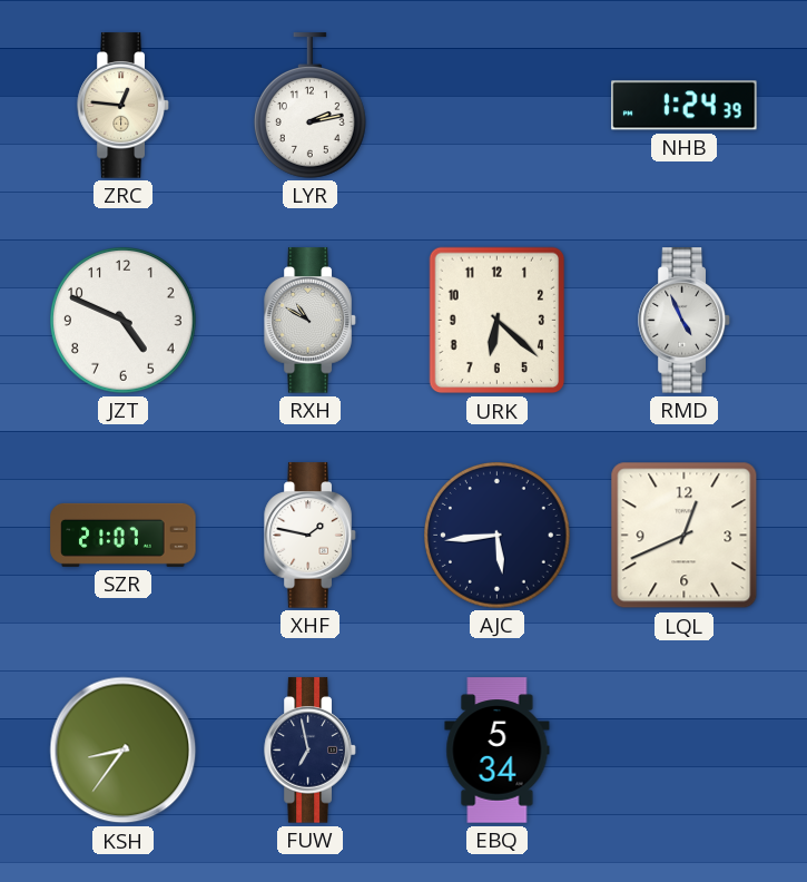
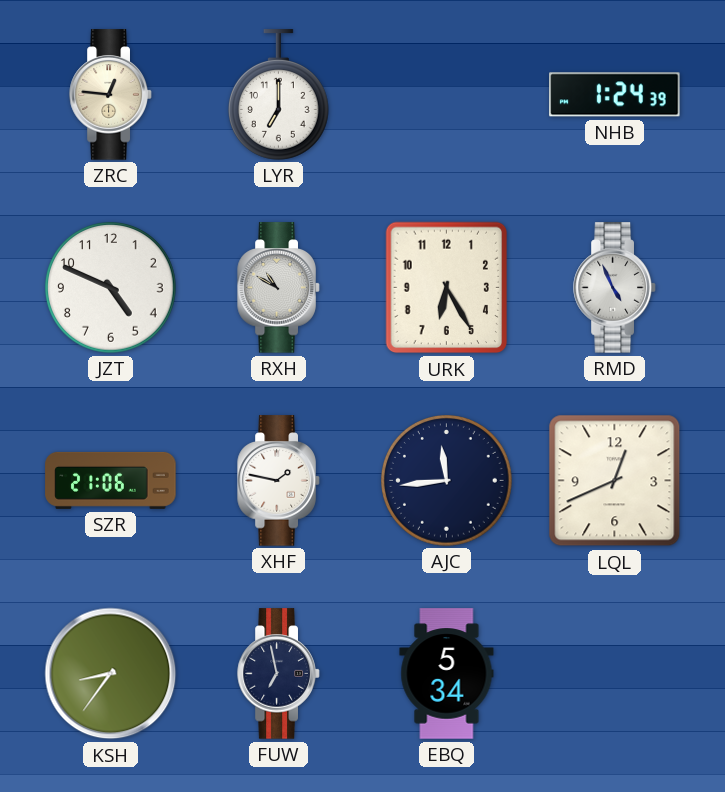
LYR: 2:13 -> 7:00
URK: 6:22 -> 6:25
SZR: 21:07 -> 21:06
AJC: 5:44 -> 11:44
